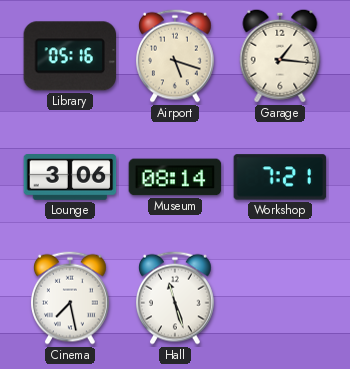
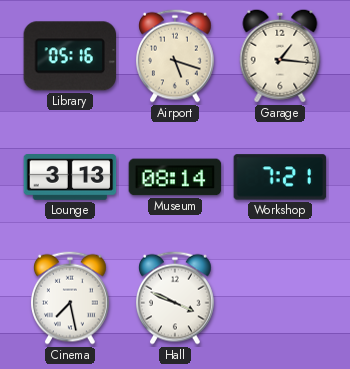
Lounge: 3:06 -> 3:13
Hall: 11:27 -> 3:49
